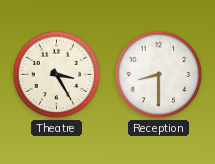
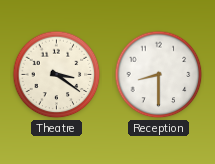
Theatre: 3:25 -> 3:21
